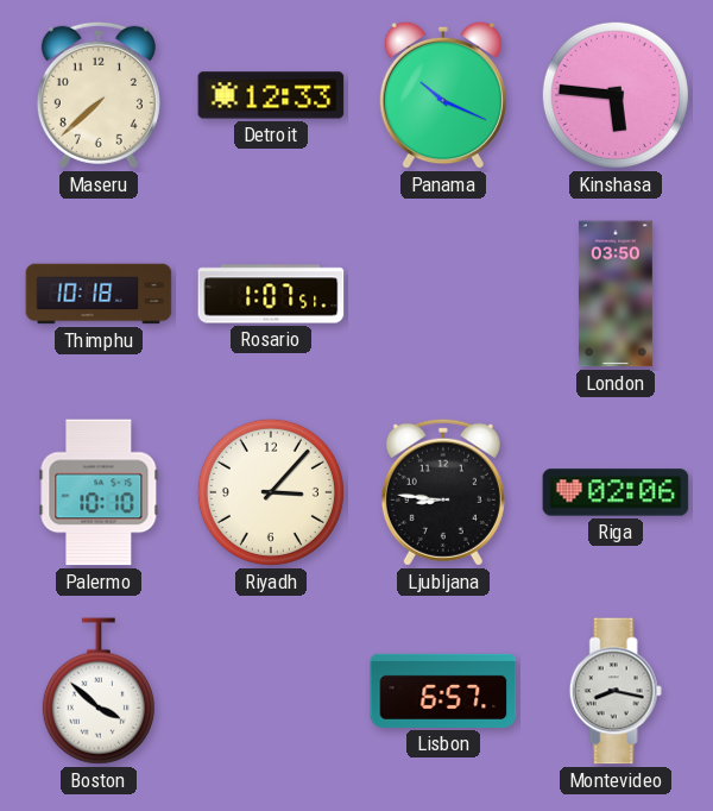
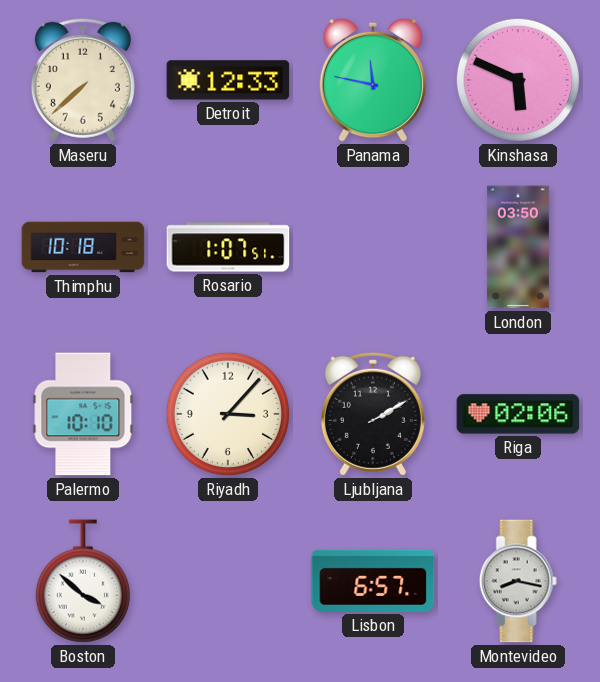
Panama: 10:19 -> 11:47
Kinshasa: 5:46 -> 5:49
Ljubljana: 8:46 -> 2:10
